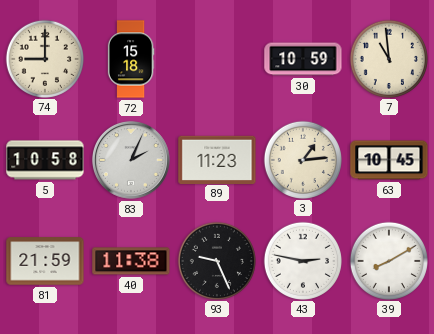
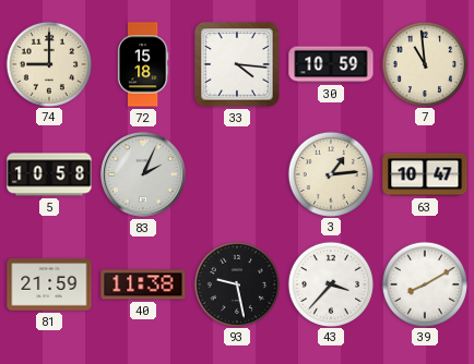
33: none -> 4:16
89: 11:23 -> none
63: 10:45 -> 10:47
93: 9:26 -> 9:28
43: 2:47 -> 3:37
